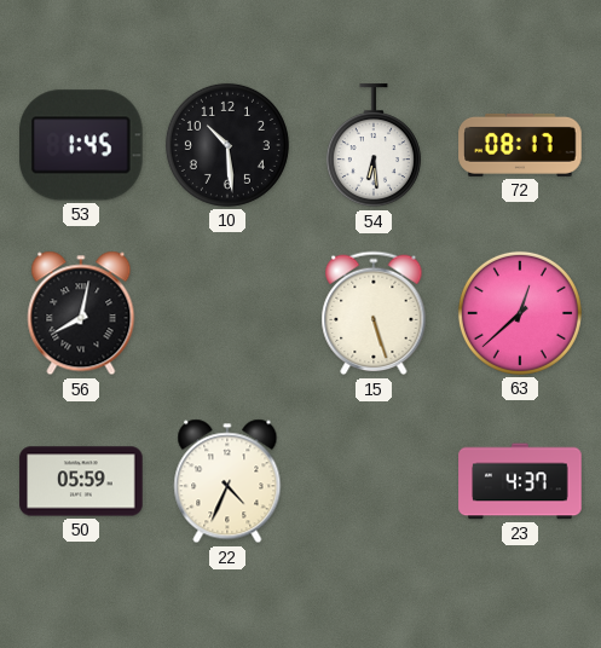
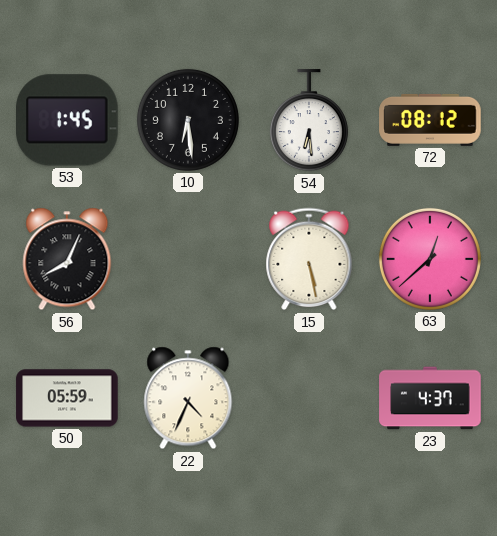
10: 10:29 -> 6:29
72: 08:17 -> 08:12
56: 8:02 -> 8:04
15: 5:27 -> 5:28
